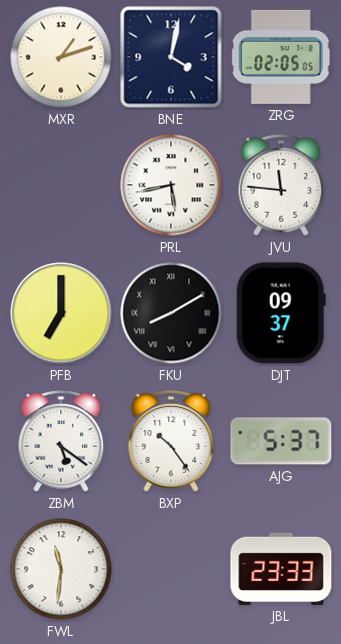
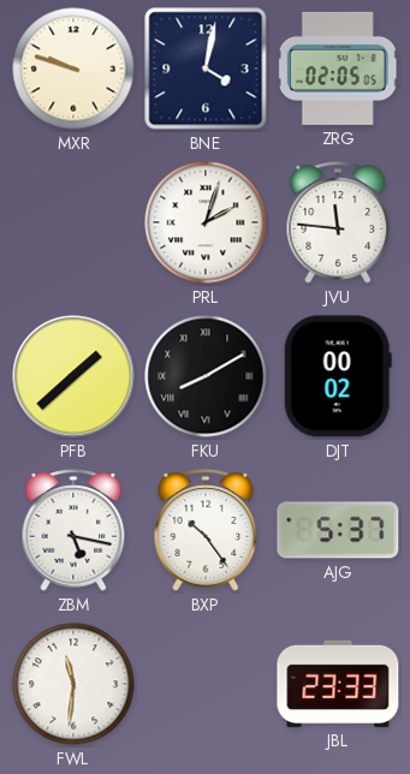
MXR: 1:12 -> 9:48
PRL: 5:43 -> 2:03
PFB: 7:00 -> 1:38
DJT: 09:37 -> 00:02
ZBM: 5:21 -> 5:17
